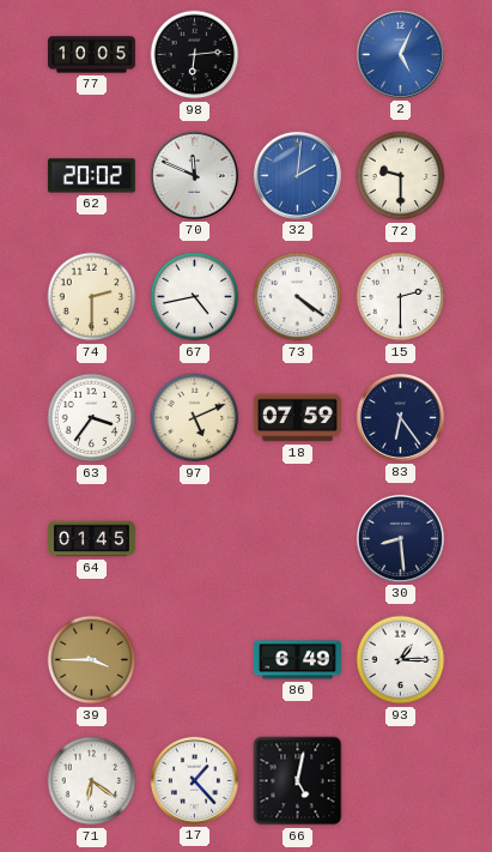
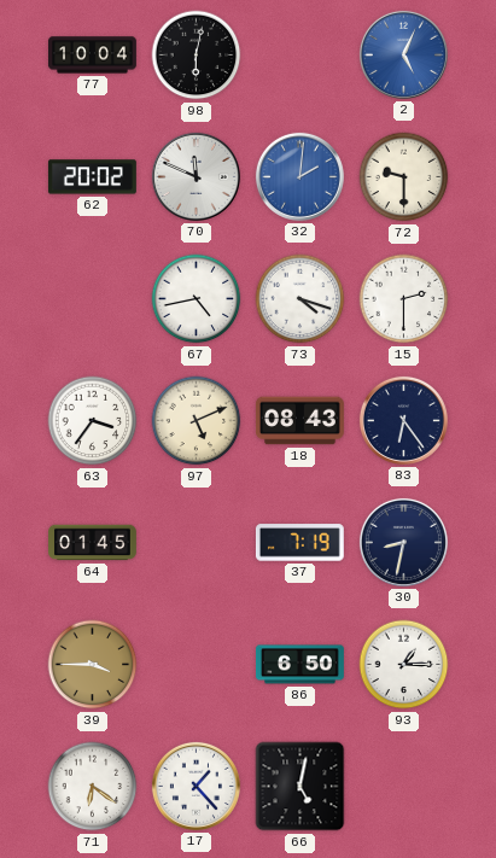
77: 10:05 -> 10:04
98: 6:14 -> 6:02
74: 2:30 -> none
73: 4:21 -> 4:18
18: 07:59 -> 08:43
37: none -> 7:19
30: 8:29 -> 8:32
86: 6:49 -> 6:50
